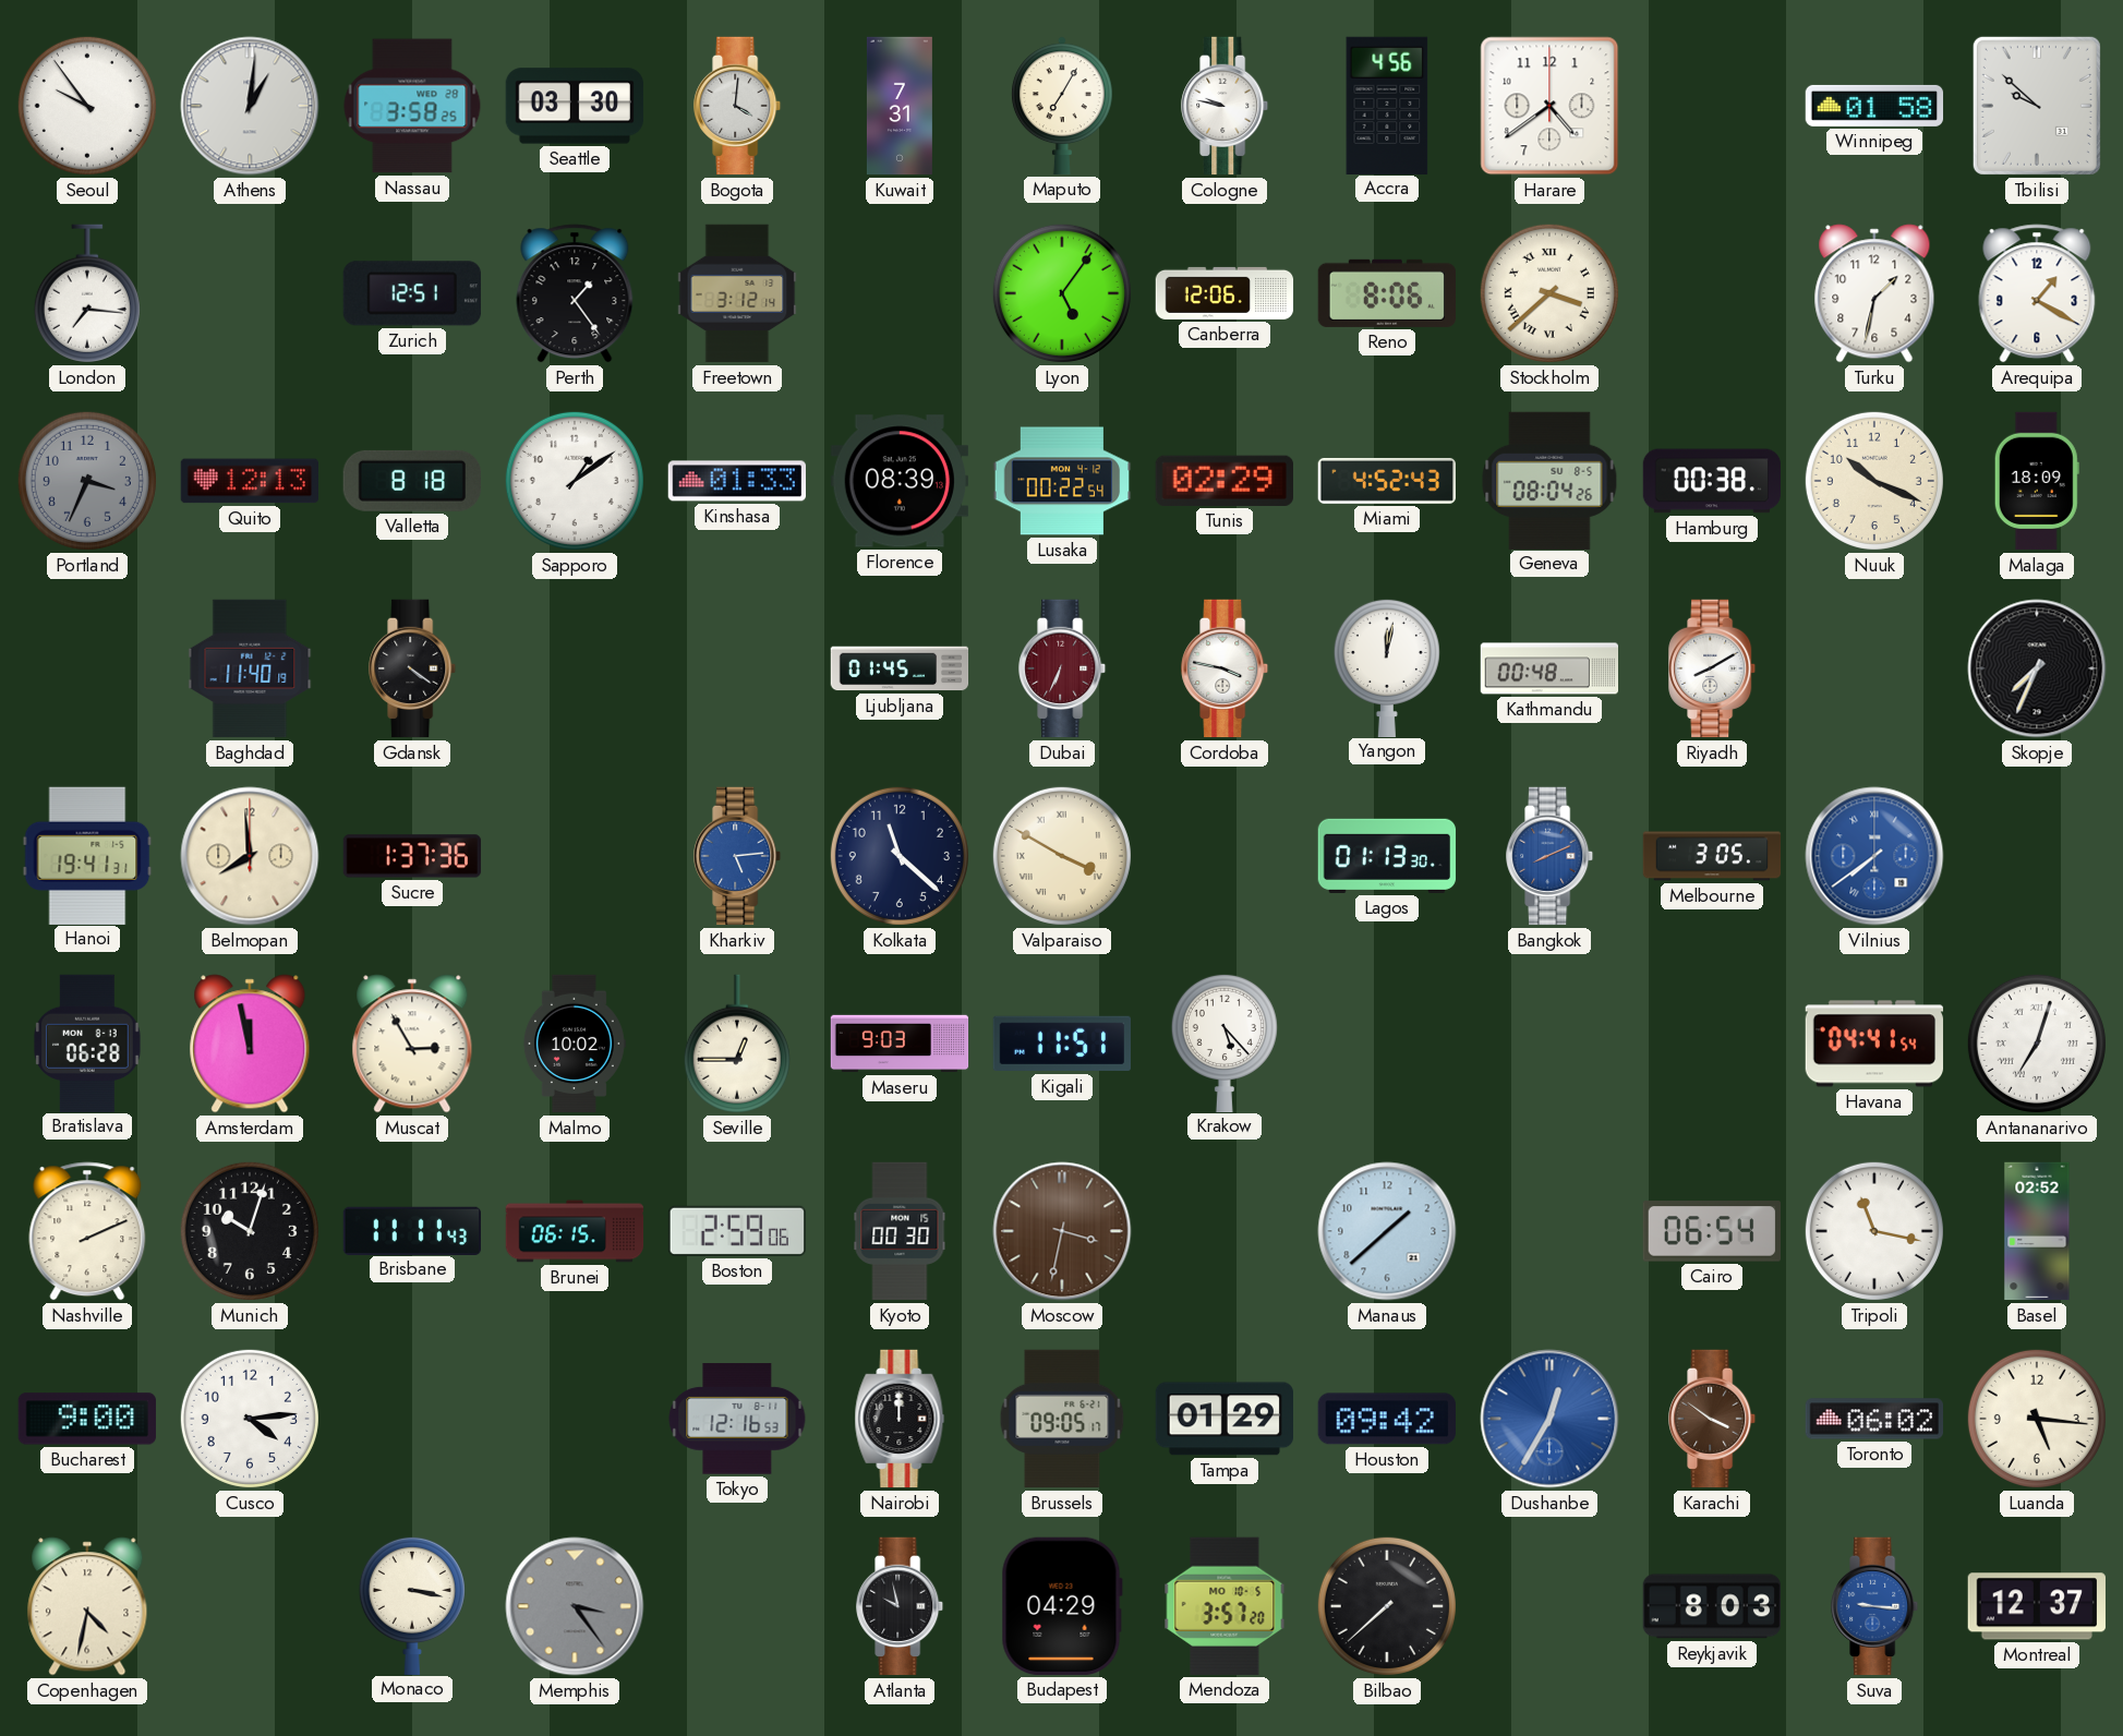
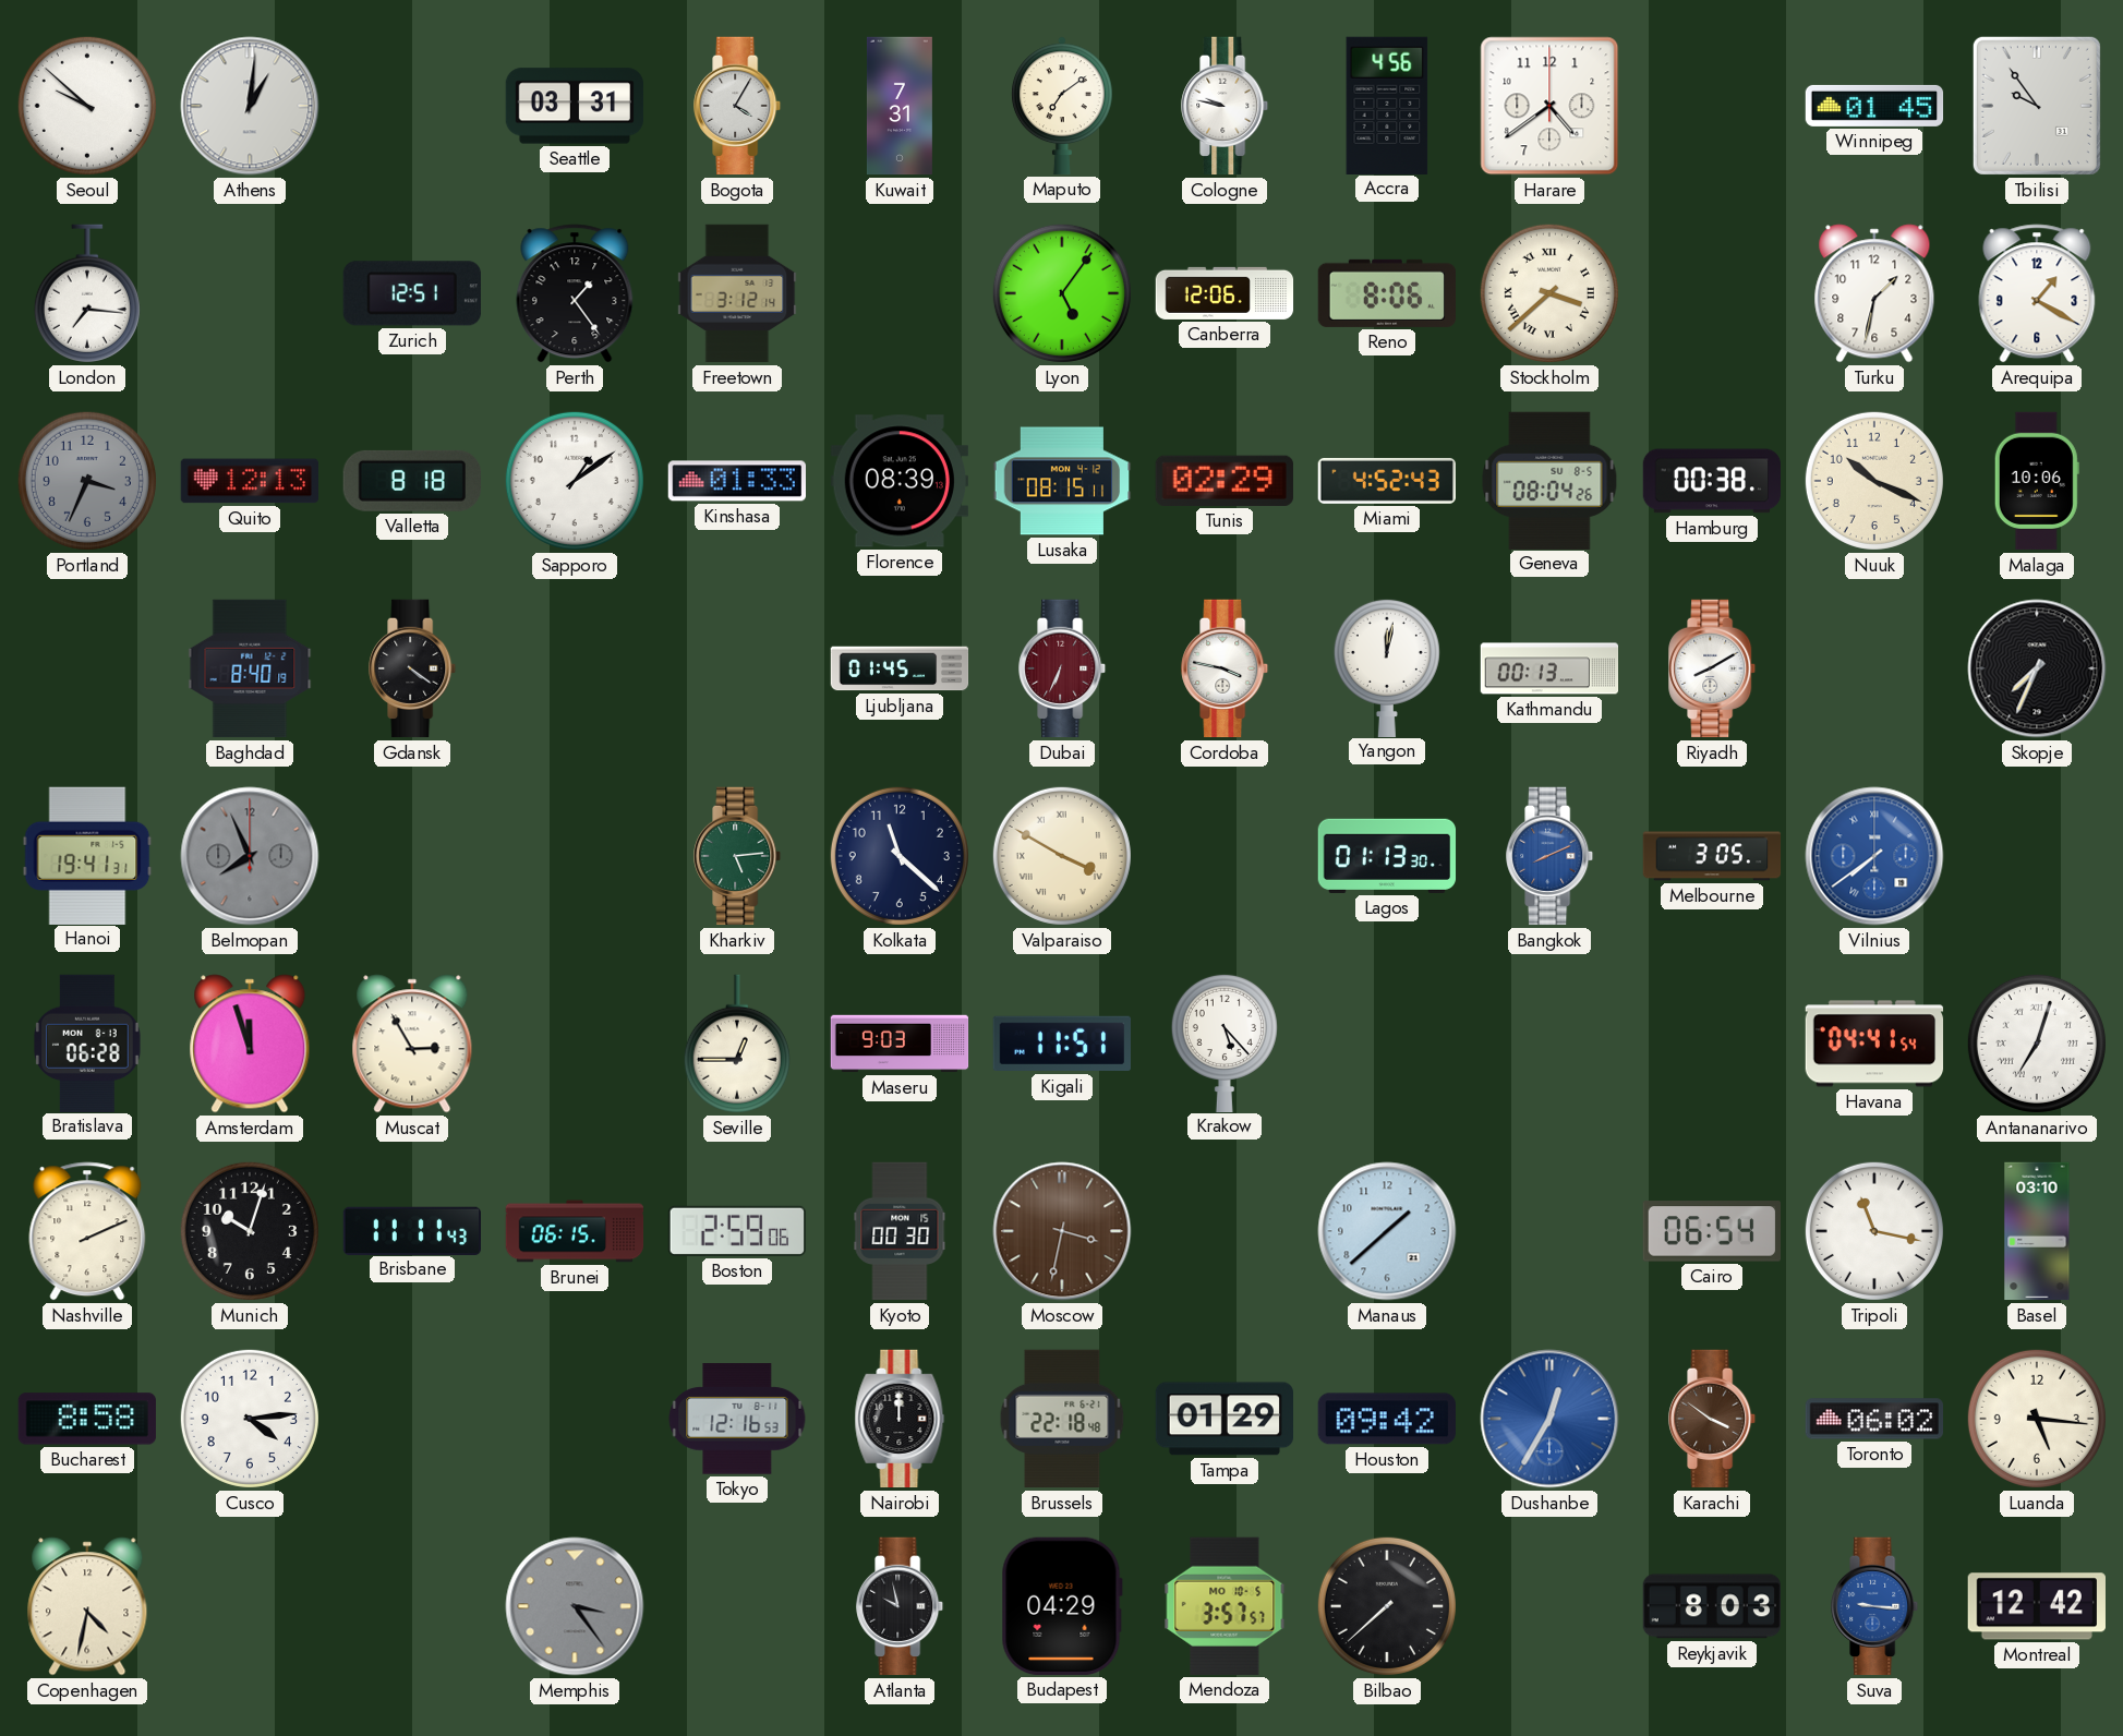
Seoul: 9:54 -> 9:52
Nassau: 3:58 -> none
Seattle: 03:30 -> 03:31
Bogota: 4:01 -> 4:05
Maputo: 7:05 -> 7:09
Winnipeg: 01:58 -> 01:45
Tbilisi: 9:52 -> 9:54
Lusaka: 00:22 -> 08:15
Malaga: 18:09 -> 10:06
Baghdad: 11:40 -> 8:40
Kathmandu: 00:48 -> 00:13
Belmopan: 7:59 -> 7:56
Belmopan dial: cream -> grey
Sucre: 1:37 -> none
Kharkiv dial: blue -> green
Amsterdam: 11:58 -> 11:57
Malmo: 10:02 -> none
Basel: 02:52 -> 03:10
Bucharest: 9:00 -> 8:58
Brussels: 09:05 -> 22:18
Monaco: 3:17 -> none
Mendoza: 3:57:20 -> 3:57:57
Montreal: 12:37 -> 12:42
